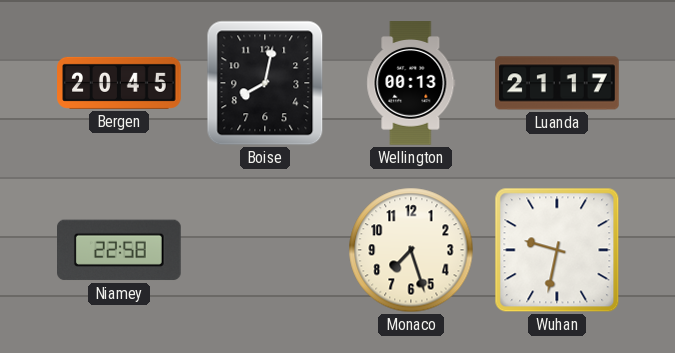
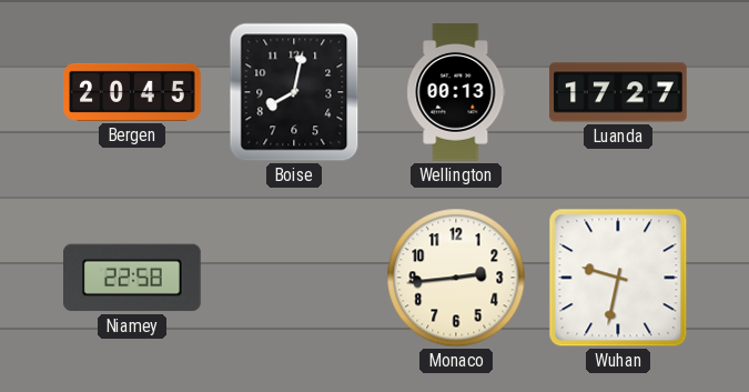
Luanda: 21:17 -> 17:27
Monaco: 7:27 -> 2:44
